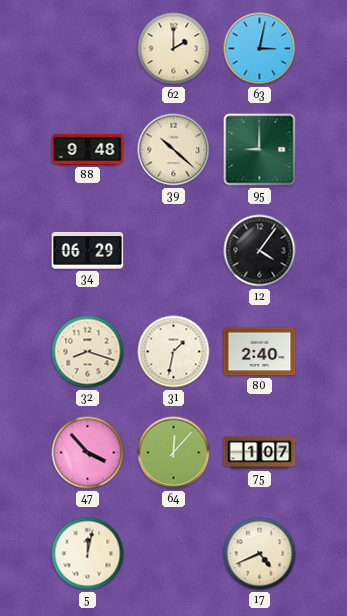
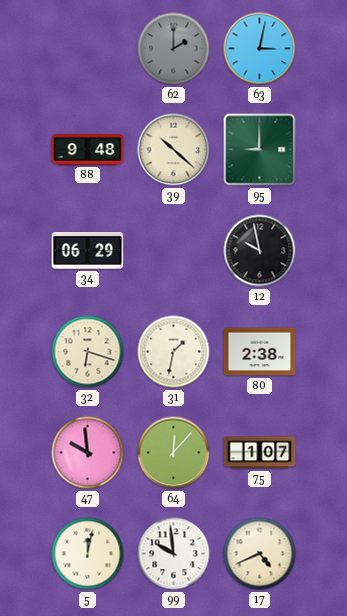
62 dial: cream -> grey
12: 4:06 -> 9:58
32: 8:18 -> 6:18
80: 2:40 -> 2:38
47: 3:53 -> 9:59
99: none -> 9:59
